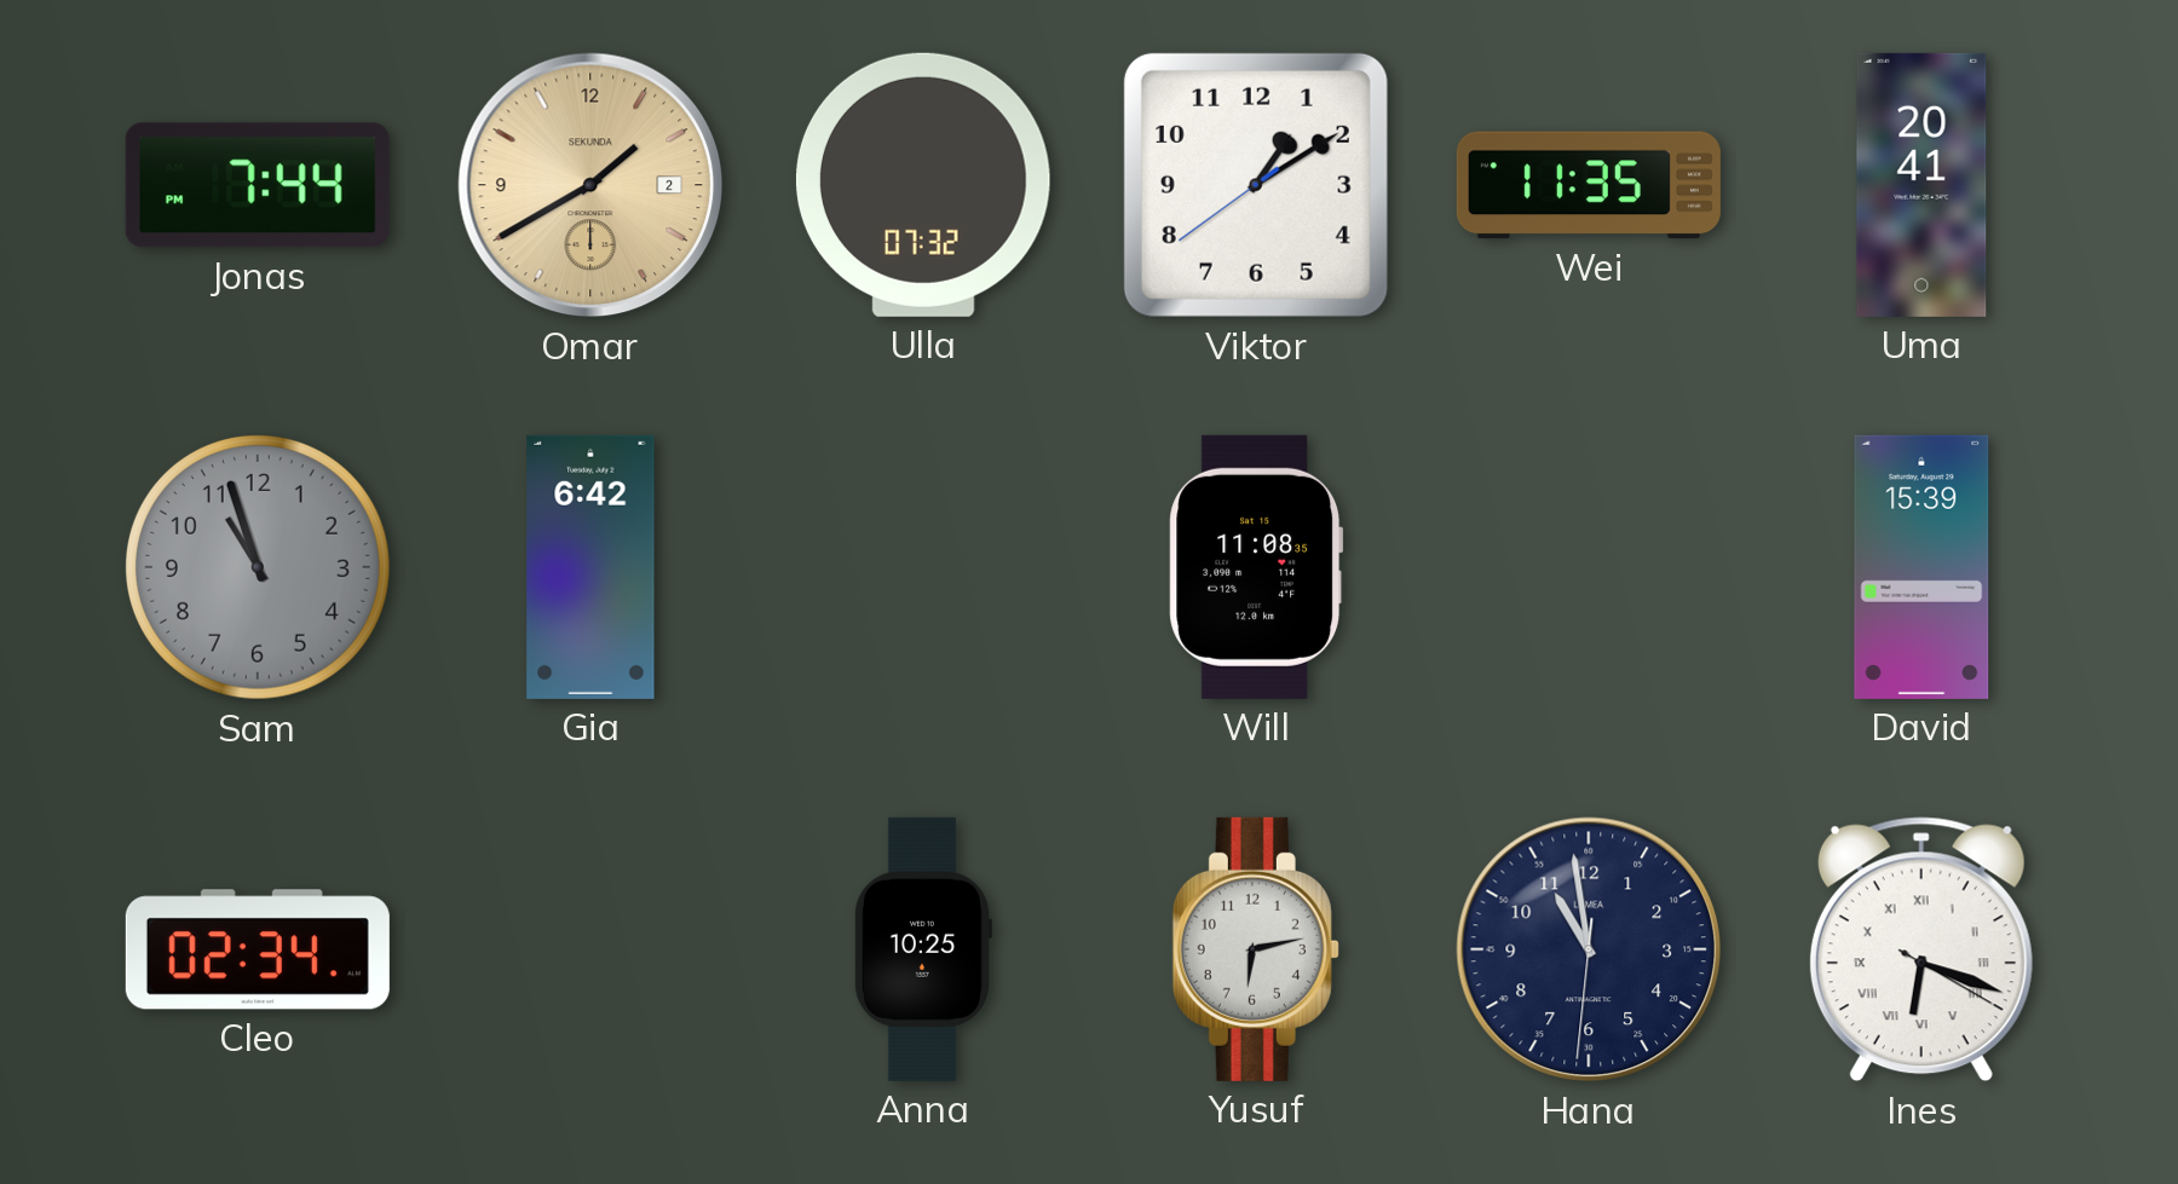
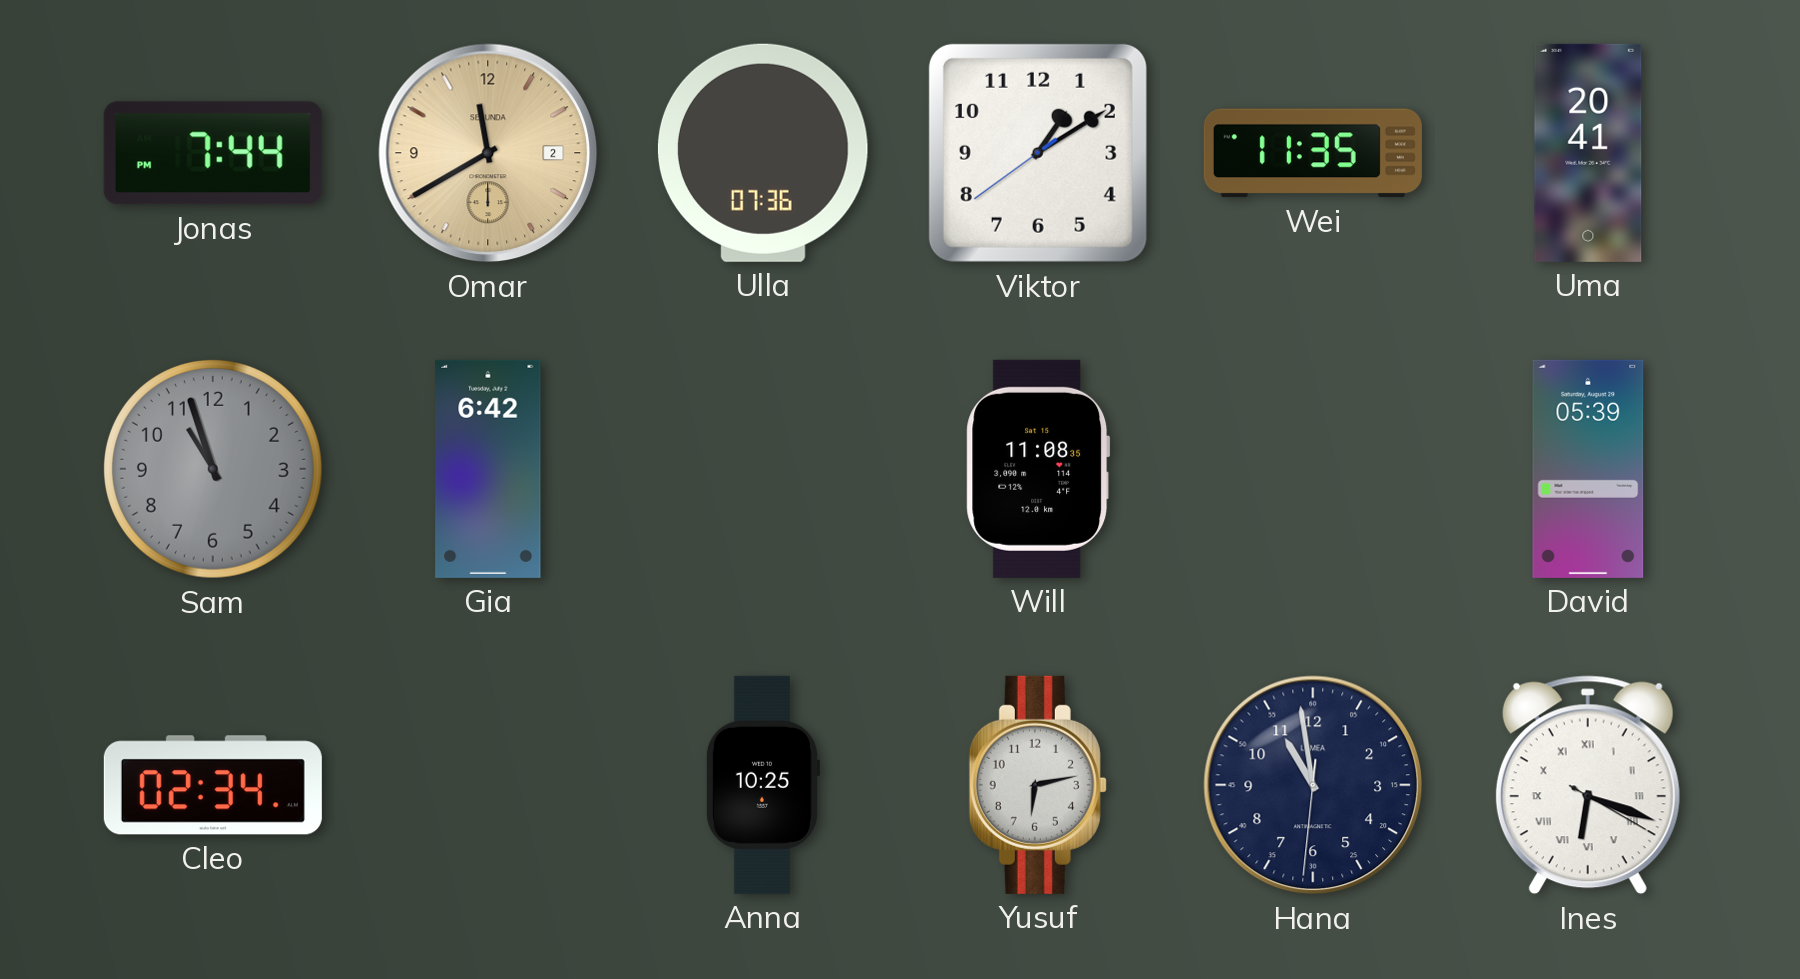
Omar: 1:40 -> 11:40
Ulla: 07:32 -> 07:36
David: 15:39 -> 05:39
